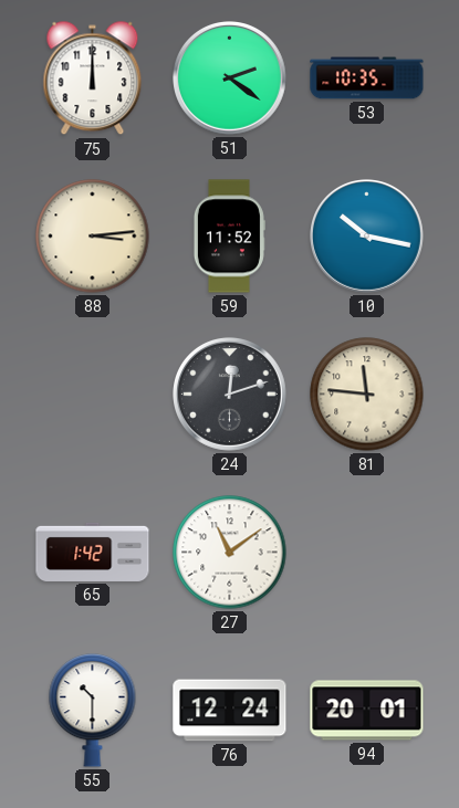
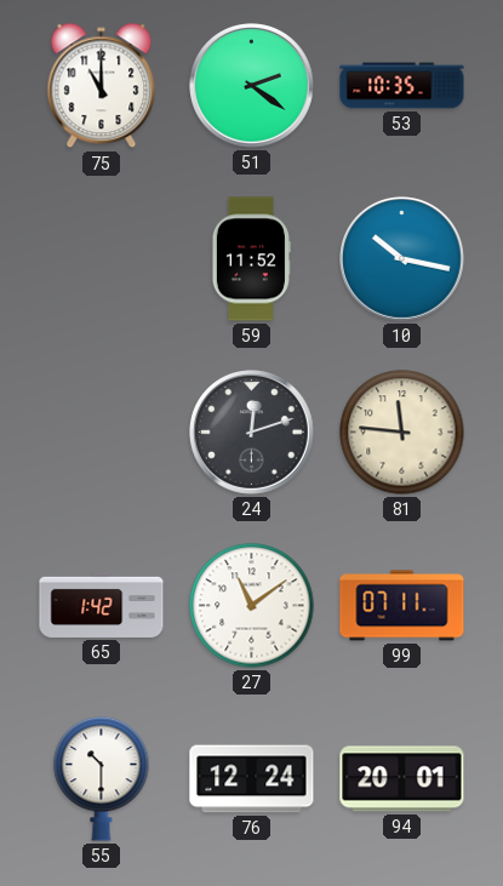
75: 12:00 -> 11:00
88: 3:14 -> none
99: none -> 07:11
